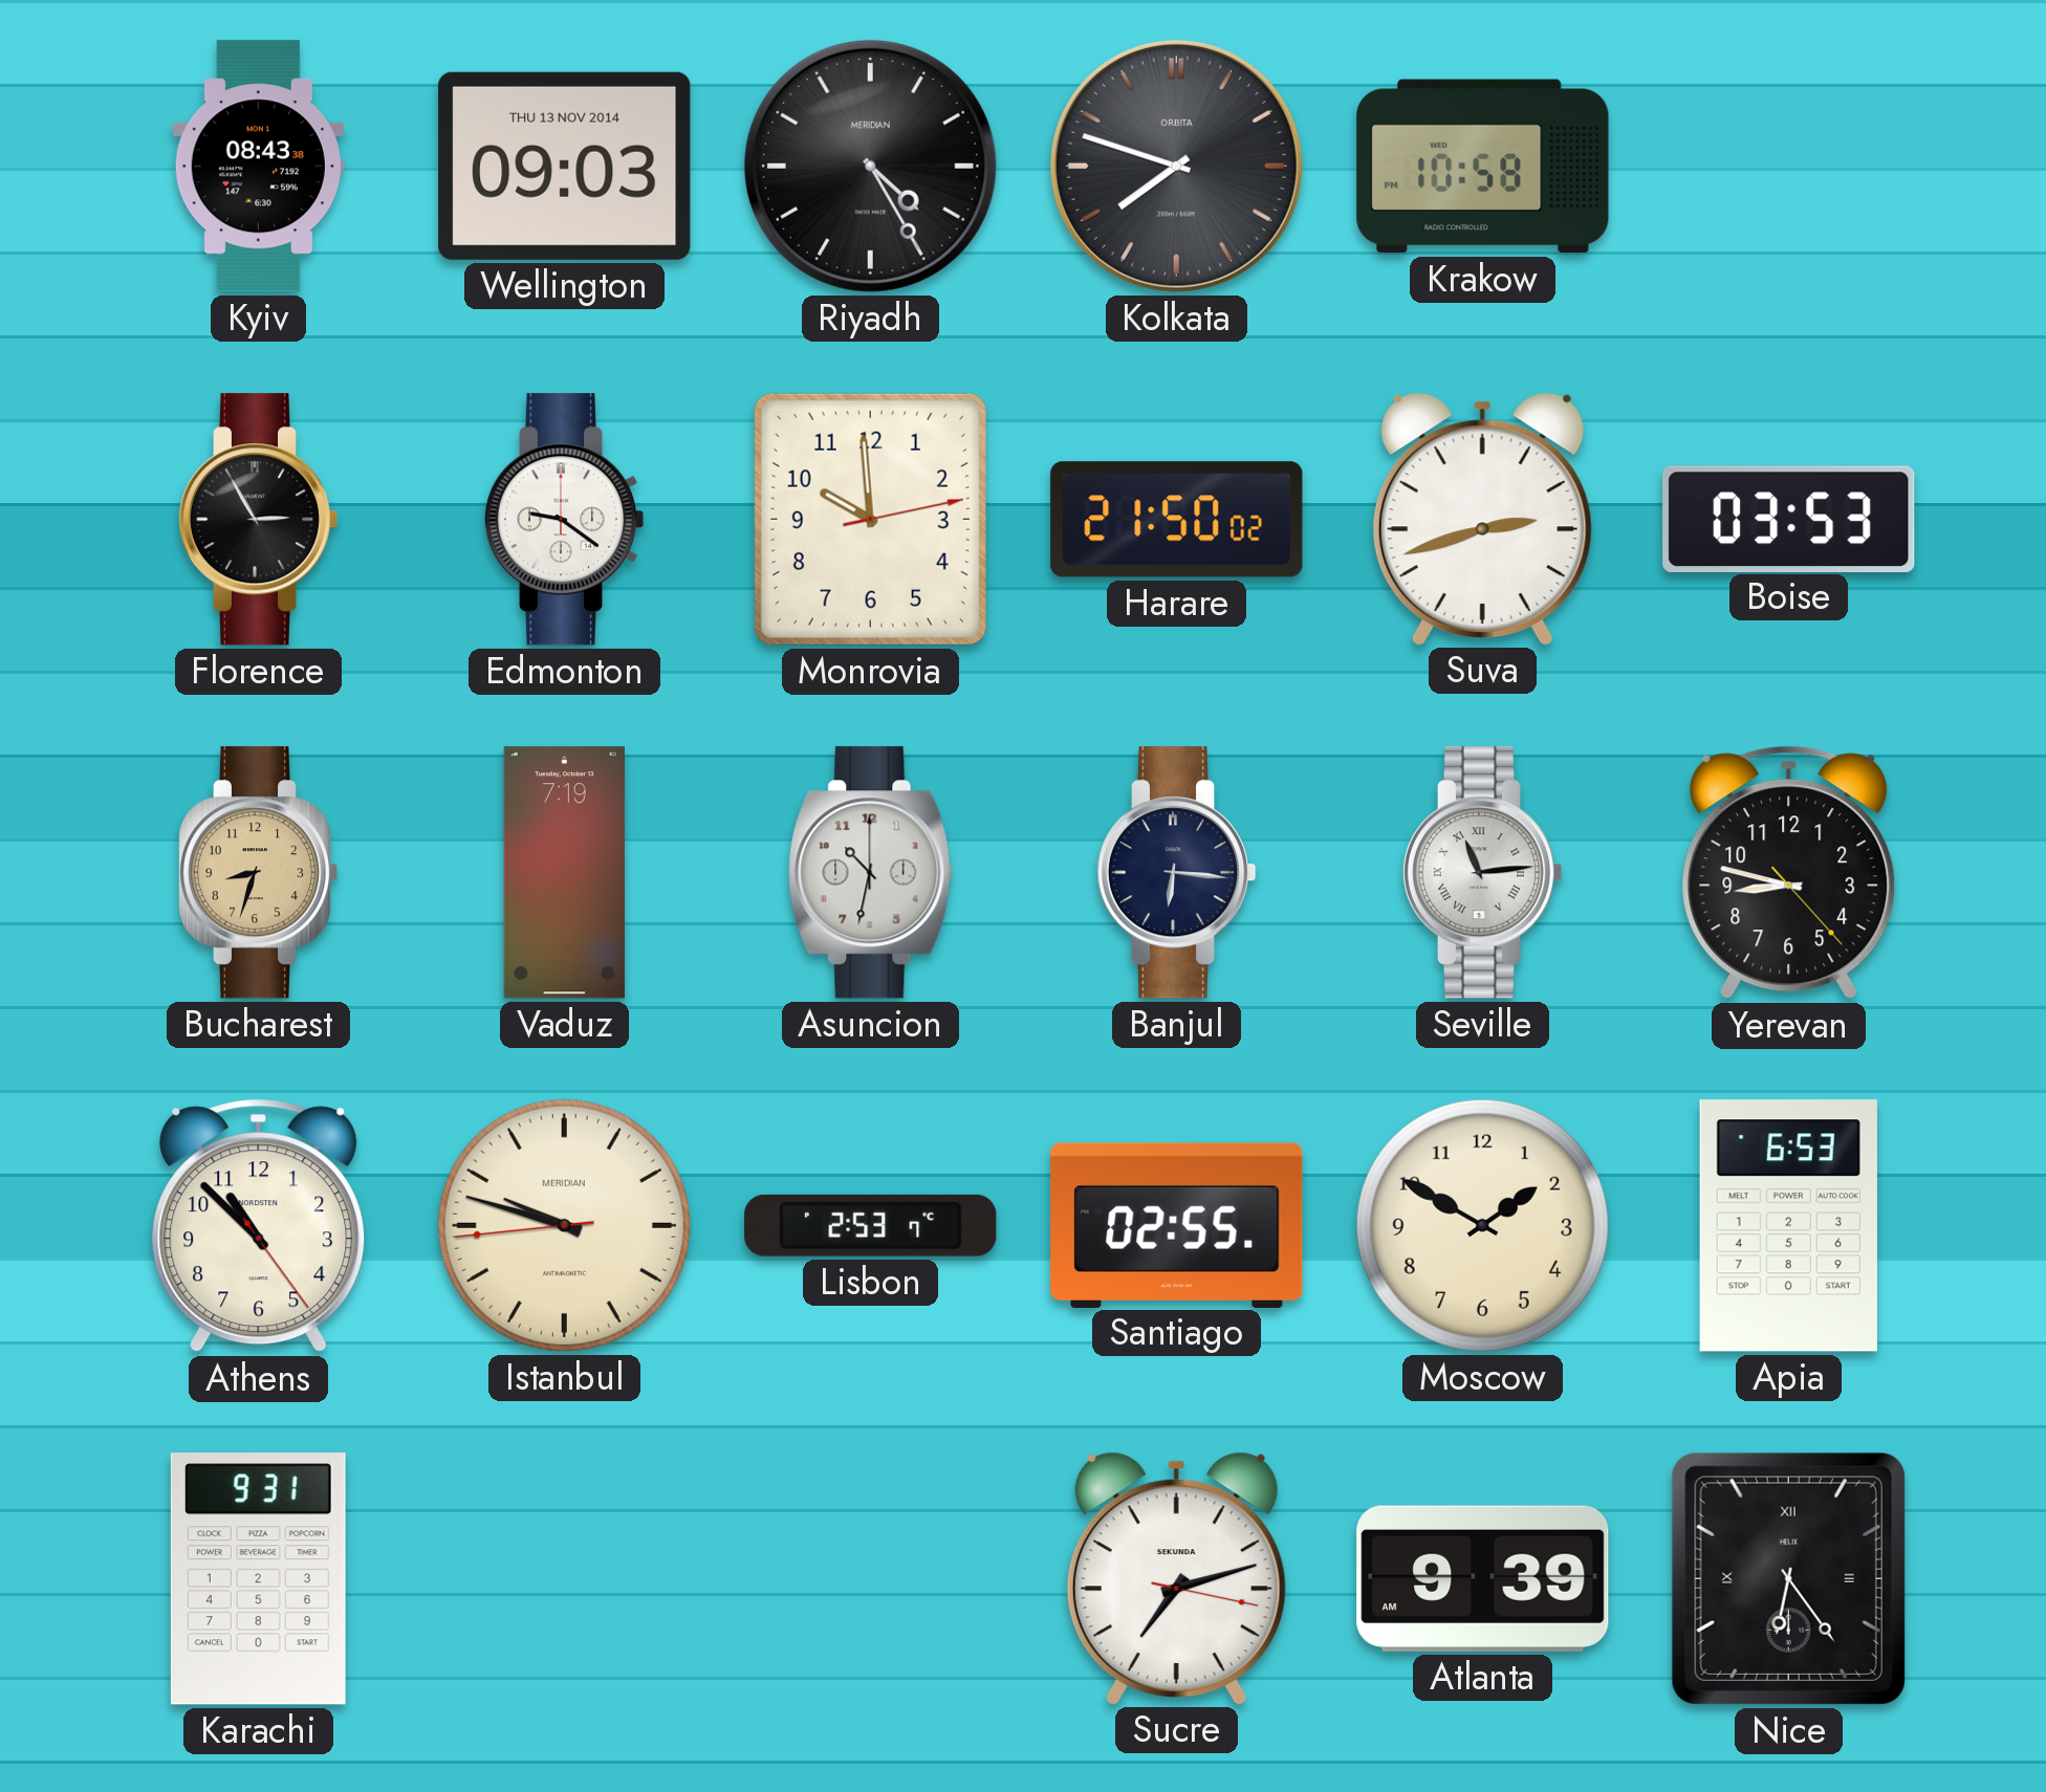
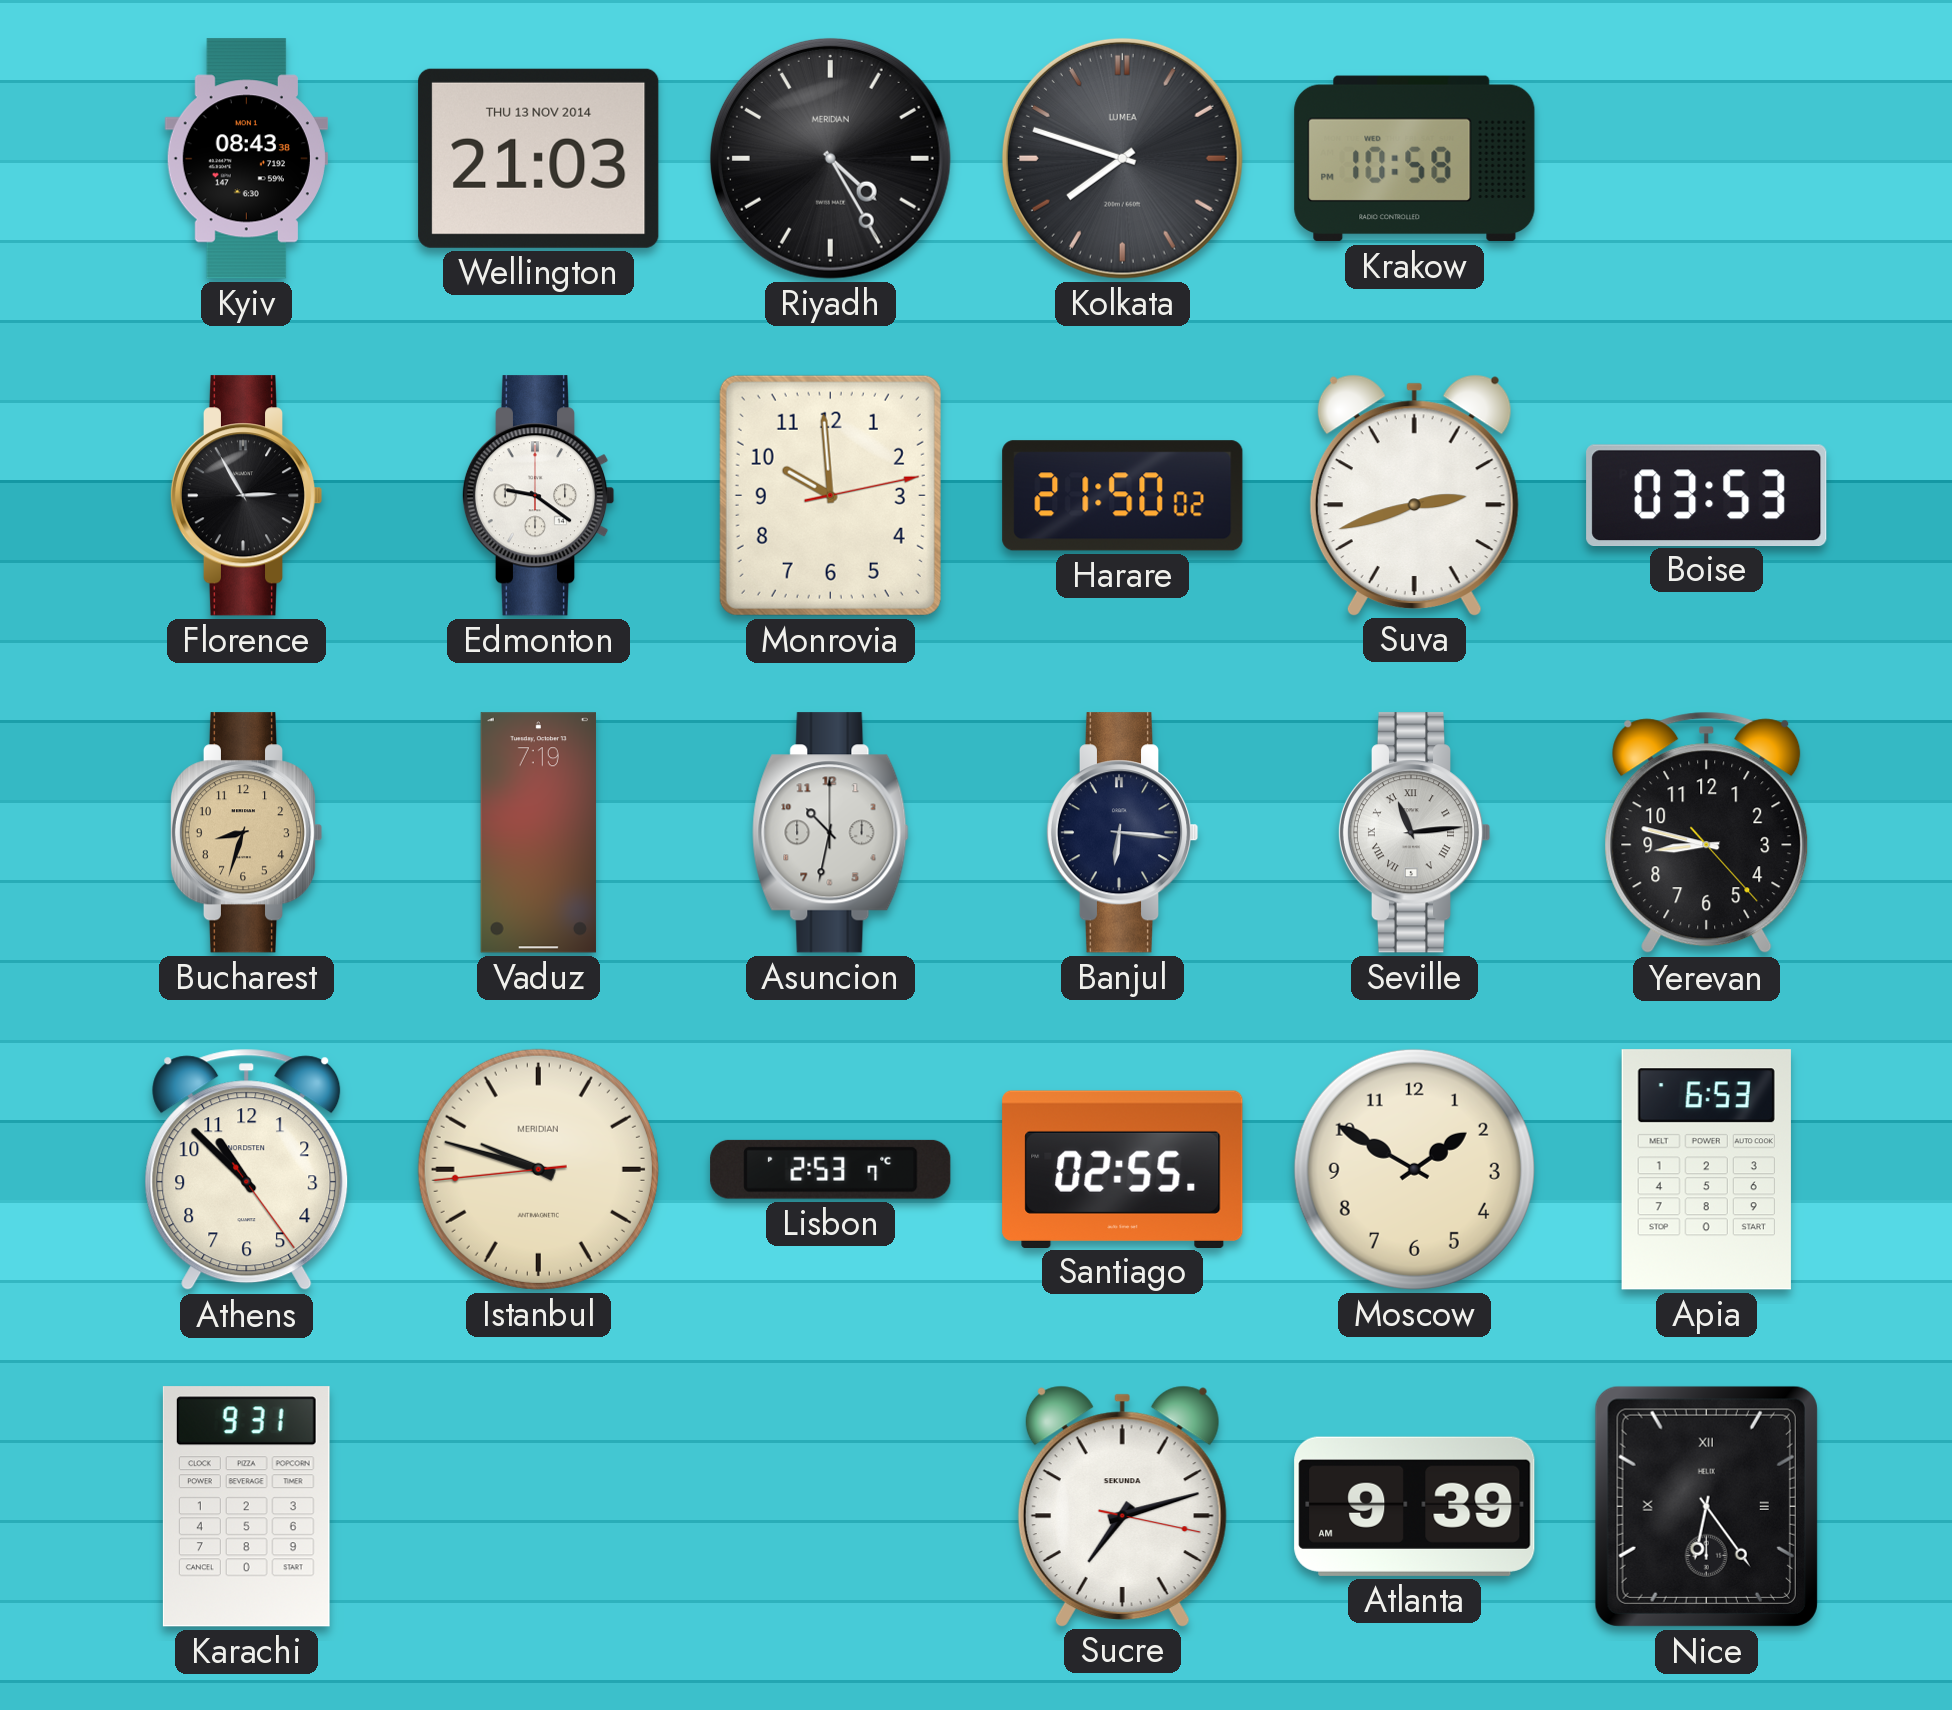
Wellington: 09:03 -> 21:03
Kolkata brand: ORBITA -> LUMEA
